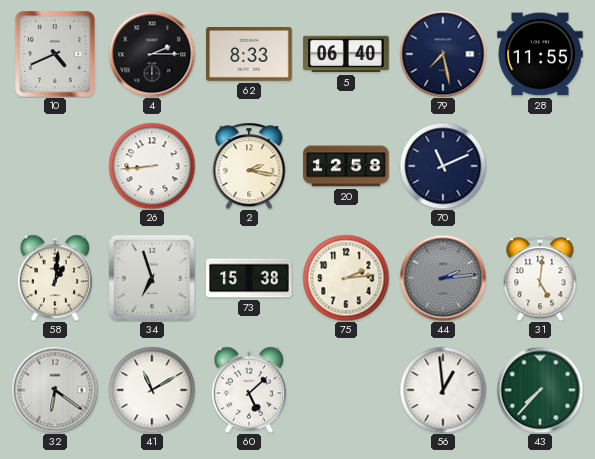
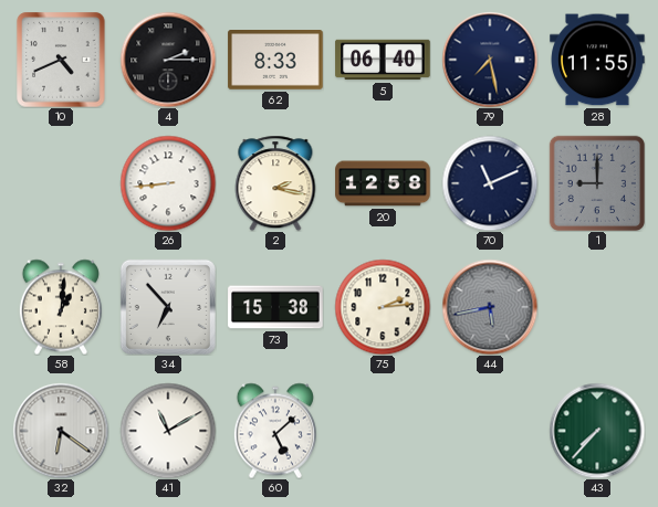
1: none -> 9:00
34: 6:57 -> 6:53
44: 2:14 -> 5:43
31: 5:01 -> none
56: 12:59 -> none
